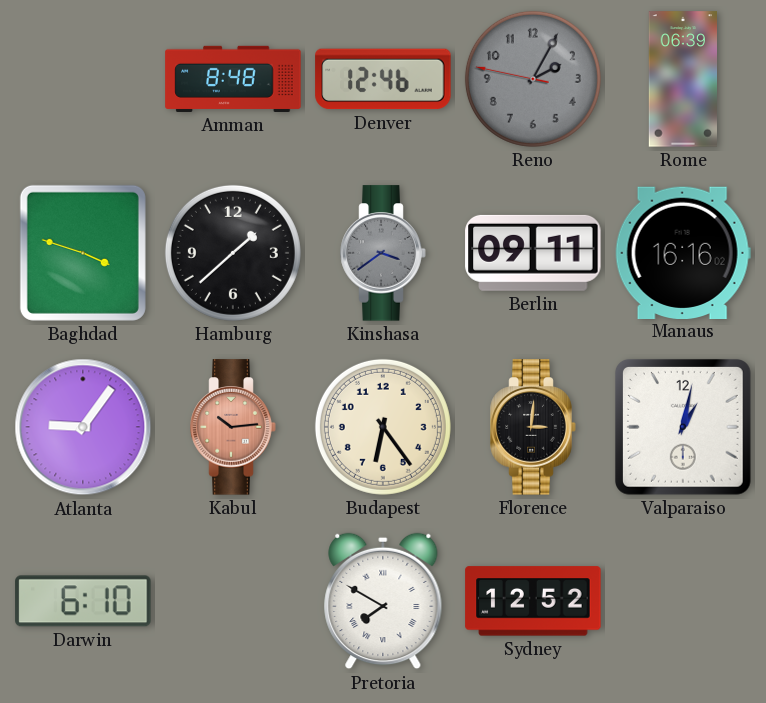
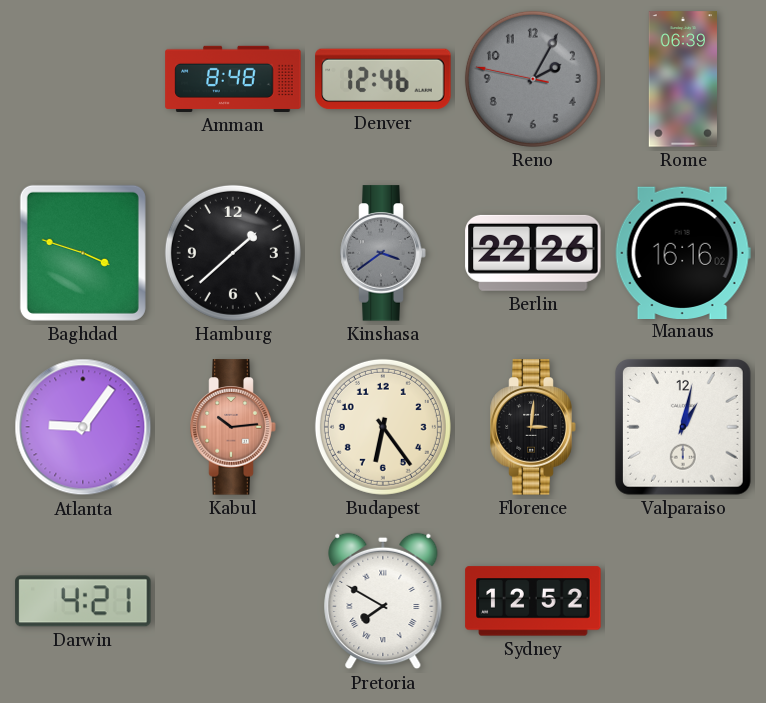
Berlin: 09:11 -> 22:26
Darwin: 6:10 -> 4:21
